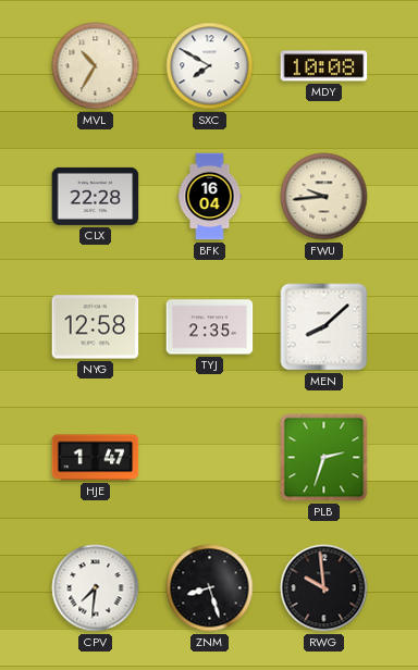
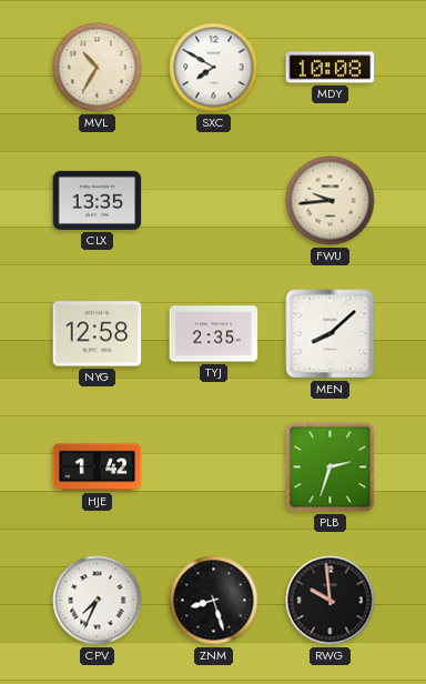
CLX: 22:28 -> 13:35
BFK: 16:04 -> none
HJE: 1:47 -> 1:42
CPV: 7:31 -> 7:34
